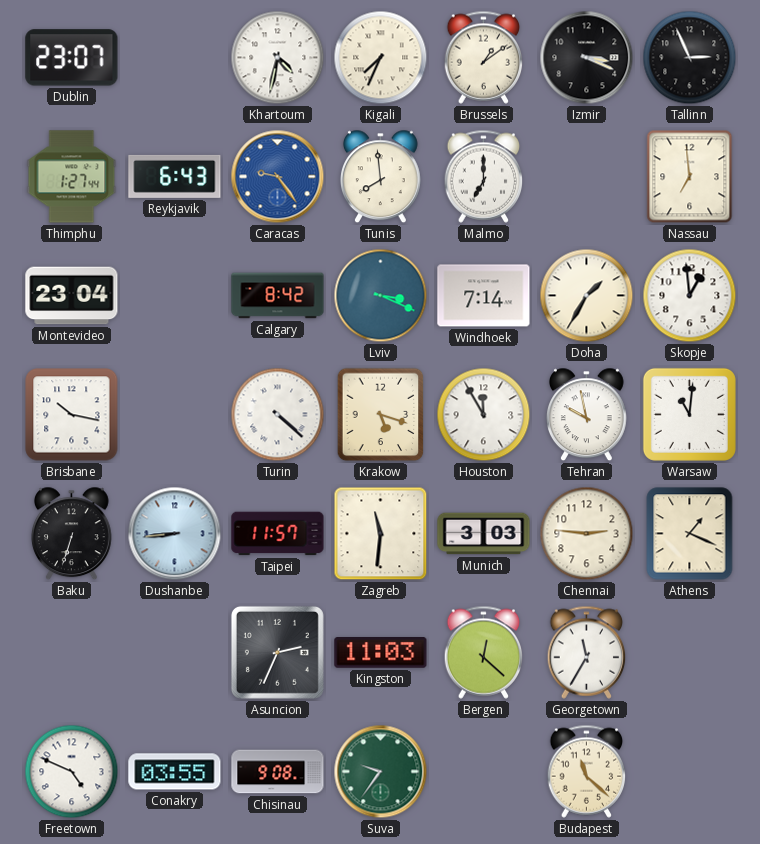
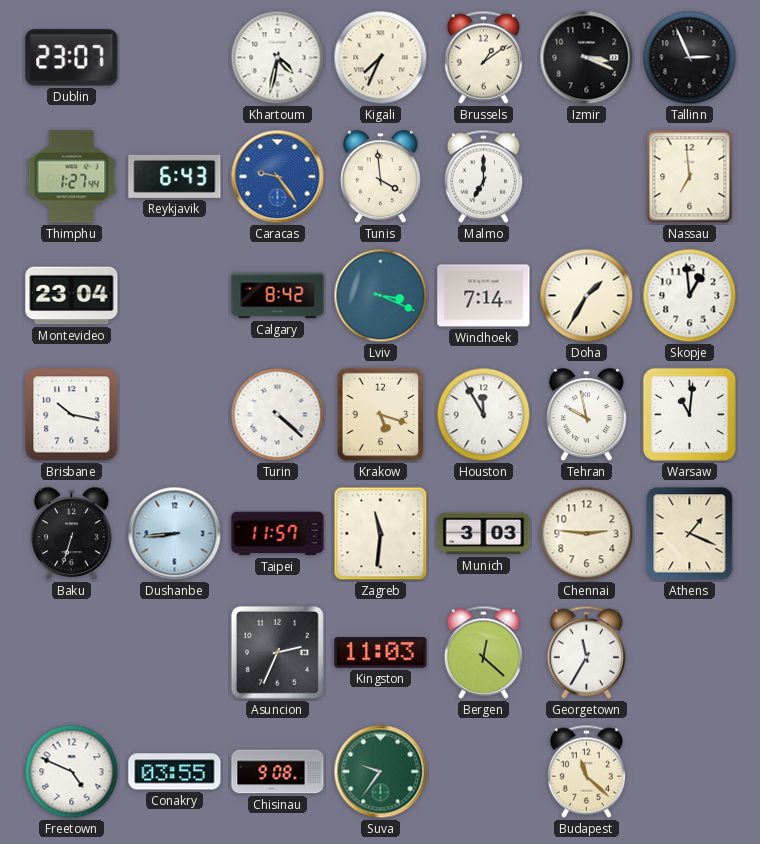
Tunis: 7:59 -> 3:59
